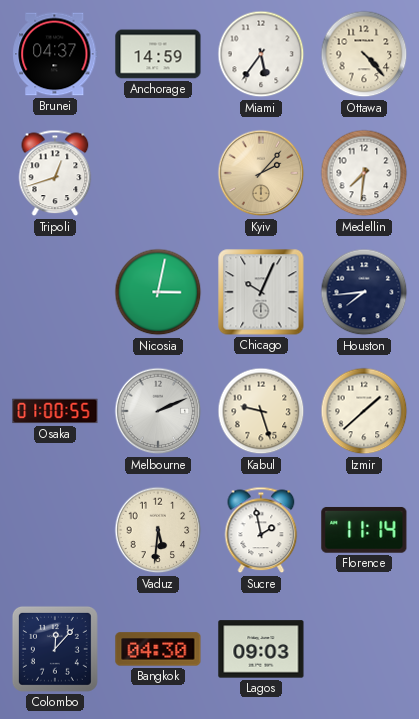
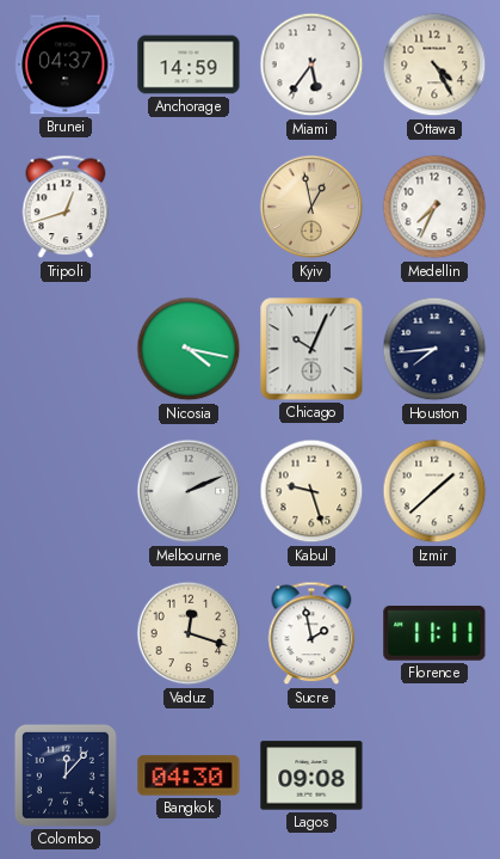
Ottawa: 4:23 -> 4:25
Kyiv: 2:07 -> 12:58
Medellin: 7:31 -> 7:34
Nicosia: 3:02 -> 4:17
Osaka: 01:00 -> none
Vaduz: 5:31 -> 12:18
Florence: 11:14 -> 11:11
Lagos: 09:03 -> 09:08
